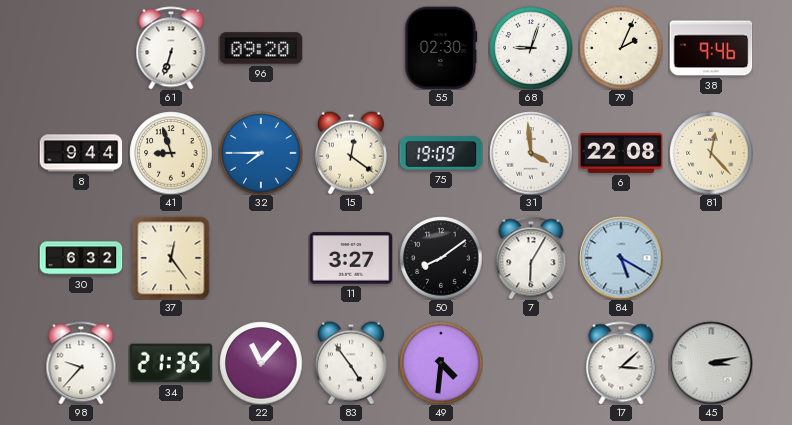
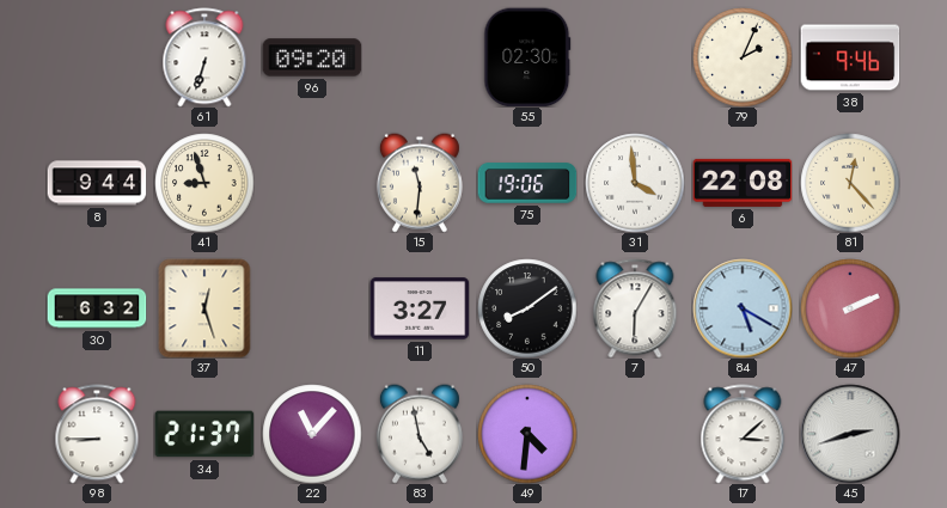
68: 9:03 -> none
32: 7:45 -> none
15: 12:21 -> 11:31
75: 19:09 -> 19:06
37: 12:24 -> 12:27
47: none -> 2:11
98: 9:37 -> 8:45
34: 21:35 -> 21:37
83: 4:54 -> 4:58
45: 3:13 -> 2:42
